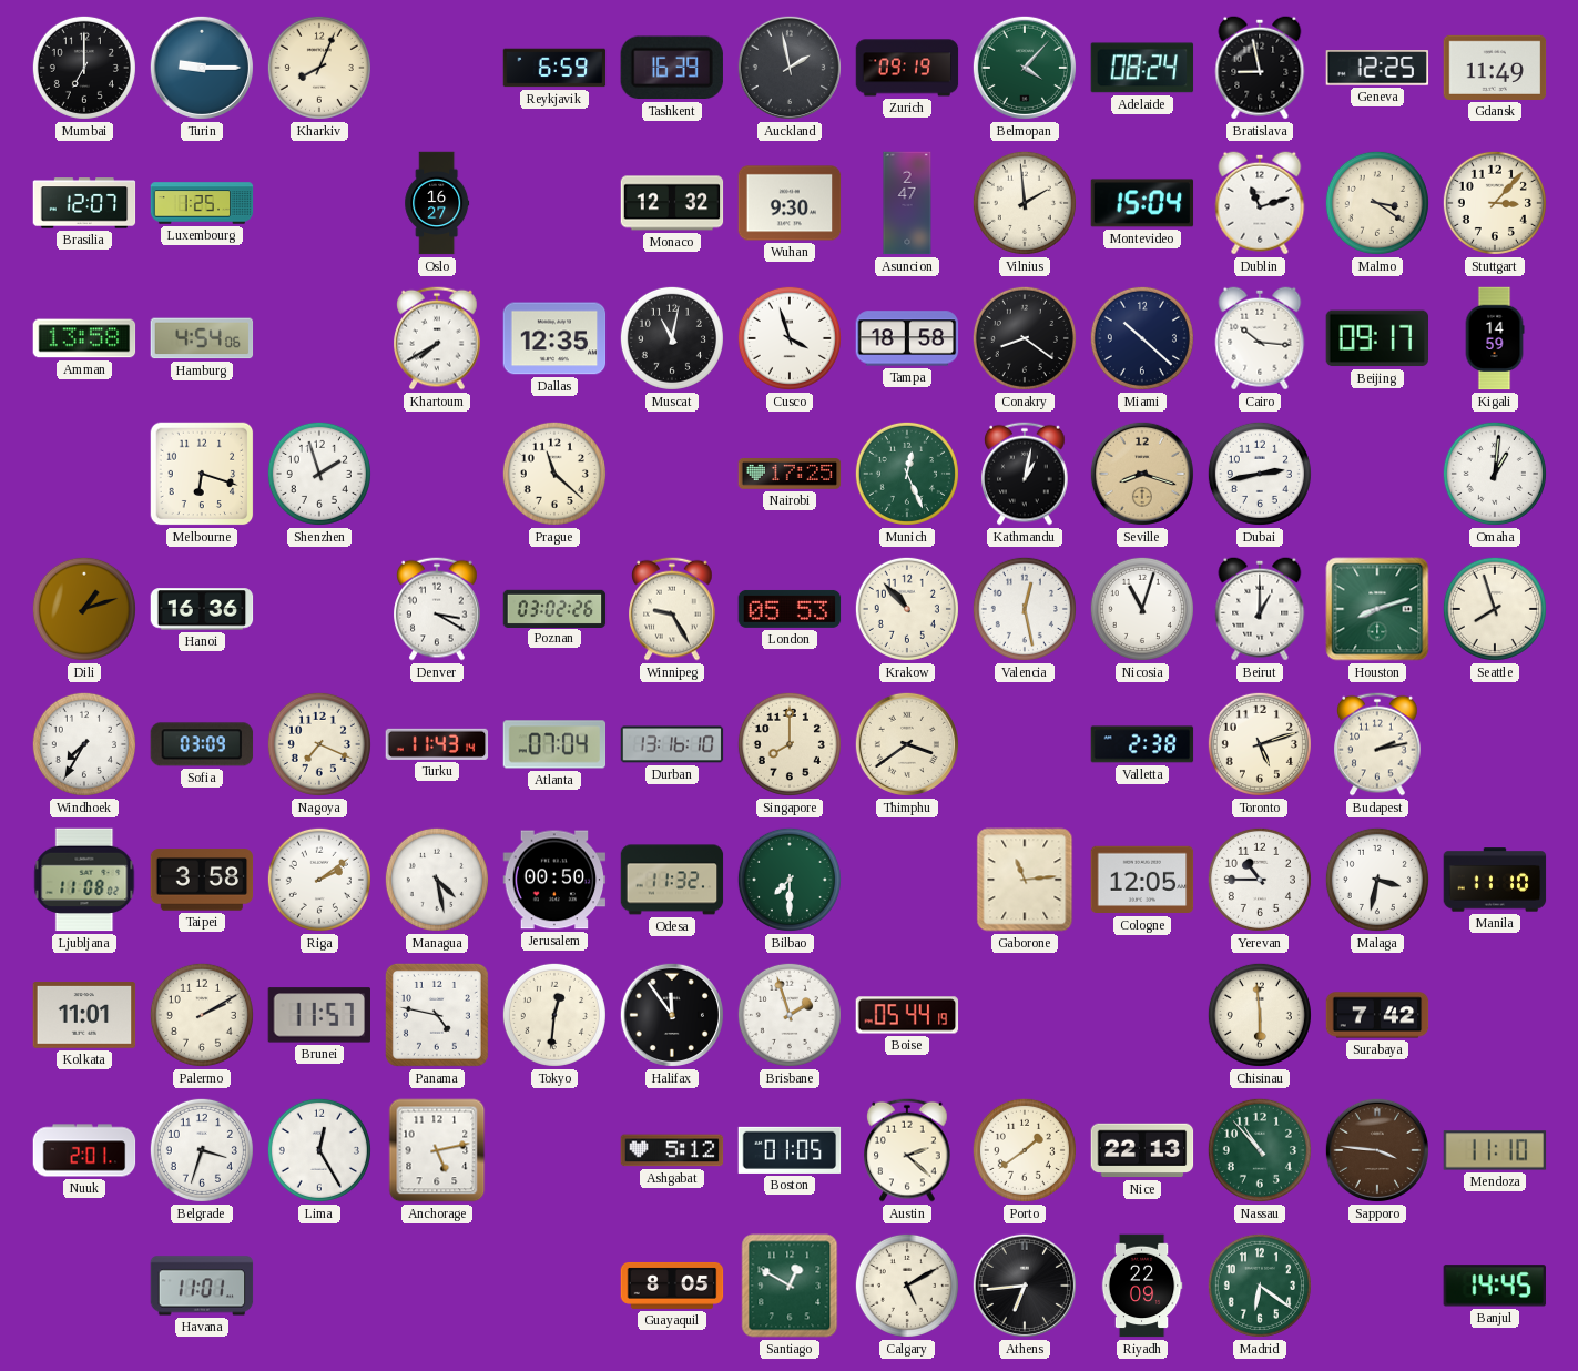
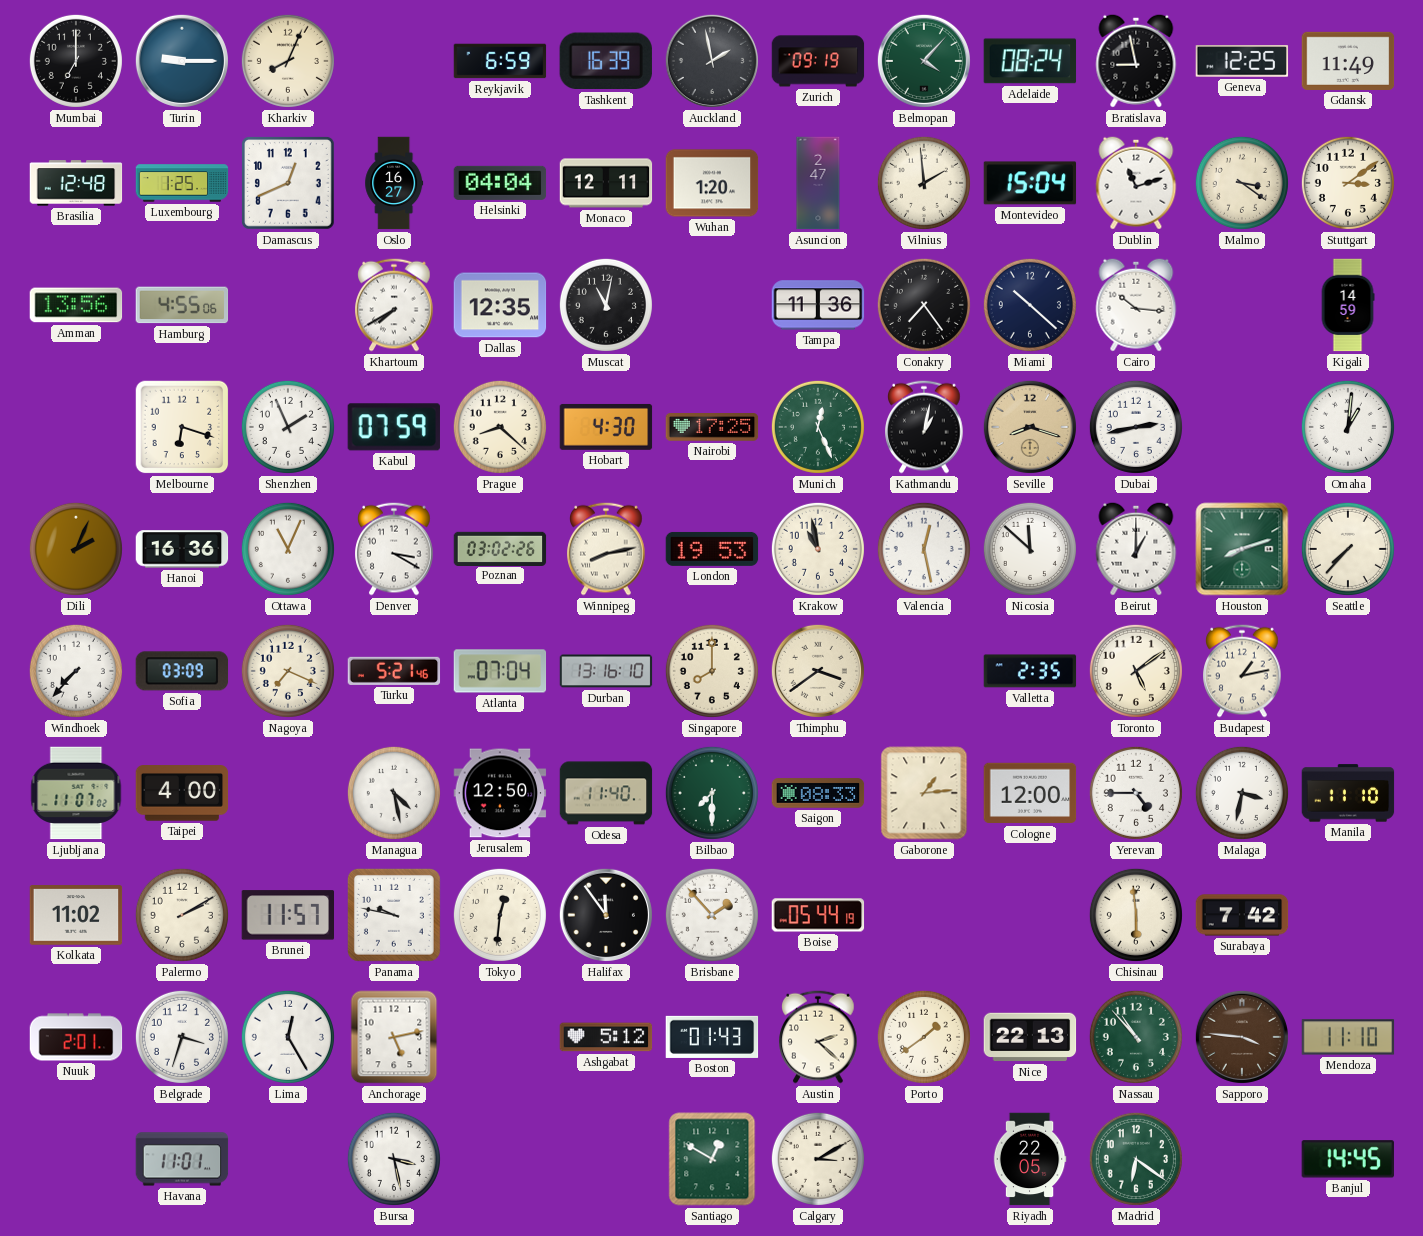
Brasilia: 12:07 -> 12:48
Damascus: none -> 12:41
Helsinki: none -> 04:04
Monaco: 12:32 -> 12:11
Wuhan: 9:30 -> 1:20
Stuttgart: 3:07 -> 3:09
Amman: 13:58 -> 13:56
Hamburg: 4:54 -> 4:55
Cusco: 3:57 -> none
Tampa: 18:58 -> 11:36
Conakry: 8:21 -> 7:24
Beijing: 09:17 -> none
Shenzhen: 1:57 -> 1:56
Kabul: none -> 07:59
Prague: 11:22 -> 8:22
Hobart: none -> 4:30
Dili: 1:12 -> 2:04
Ottawa: none -> 11:04
Winnipeg: 9:25 -> 8:13
London: 05:53 -> 19:53
Krakow: 10:53 -> 10:58
Nicosia: 11:03 -> 11:52
Seattle: 7:57 -> 7:37
Windhoek: 7:35 -> 7:37
Turku: 11:43 -> 5:21
Valletta: 2:38 -> 2:35
Toronto: 5:12 -> 5:09
Budapest: 2:13 -> 1:13
Ljubljana: 11:08 -> 11:07
Taipei: 3:58 -> 4:00
Riga: 2:09 -> none
Jerusalem: 00:50 -> 12:50
Odesa: 11:32 -> 11:40
Saigon: none -> 08:33
Gaborone: 11:14 -> 1:14
Cologne: 12:05 -> 12:00
Yerevan: 10:45 -> 4:45
Kolkata: 11:01 -> 11:02
Panama: 4:47 -> 9:47
Brisbane: 1:57 -> 1:53
Boston: 01:05 -> 01:43
Bursa: none -> 3:28
Guayaquil: 8:05 -> none
Calgary: 5:10 -> 3:10
Athens: 6:44 -> none
Riyadh: 22:09 -> 22:05
